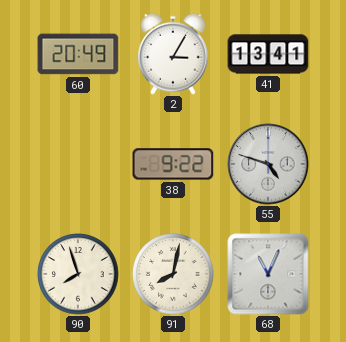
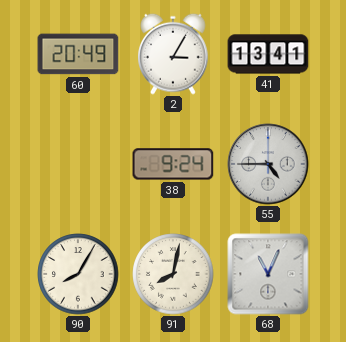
38: 9:22 -> 9:24
55: 4:48 -> 4:45
90: 7:57 -> 8:05
